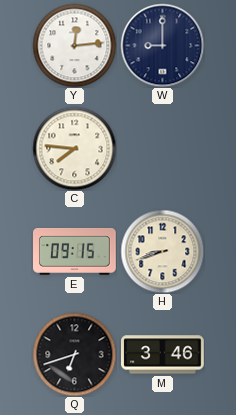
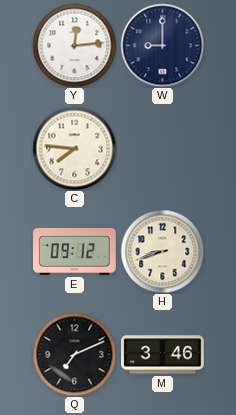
E: 09:15 -> 09:12
Q: 6:42 -> 7:11
